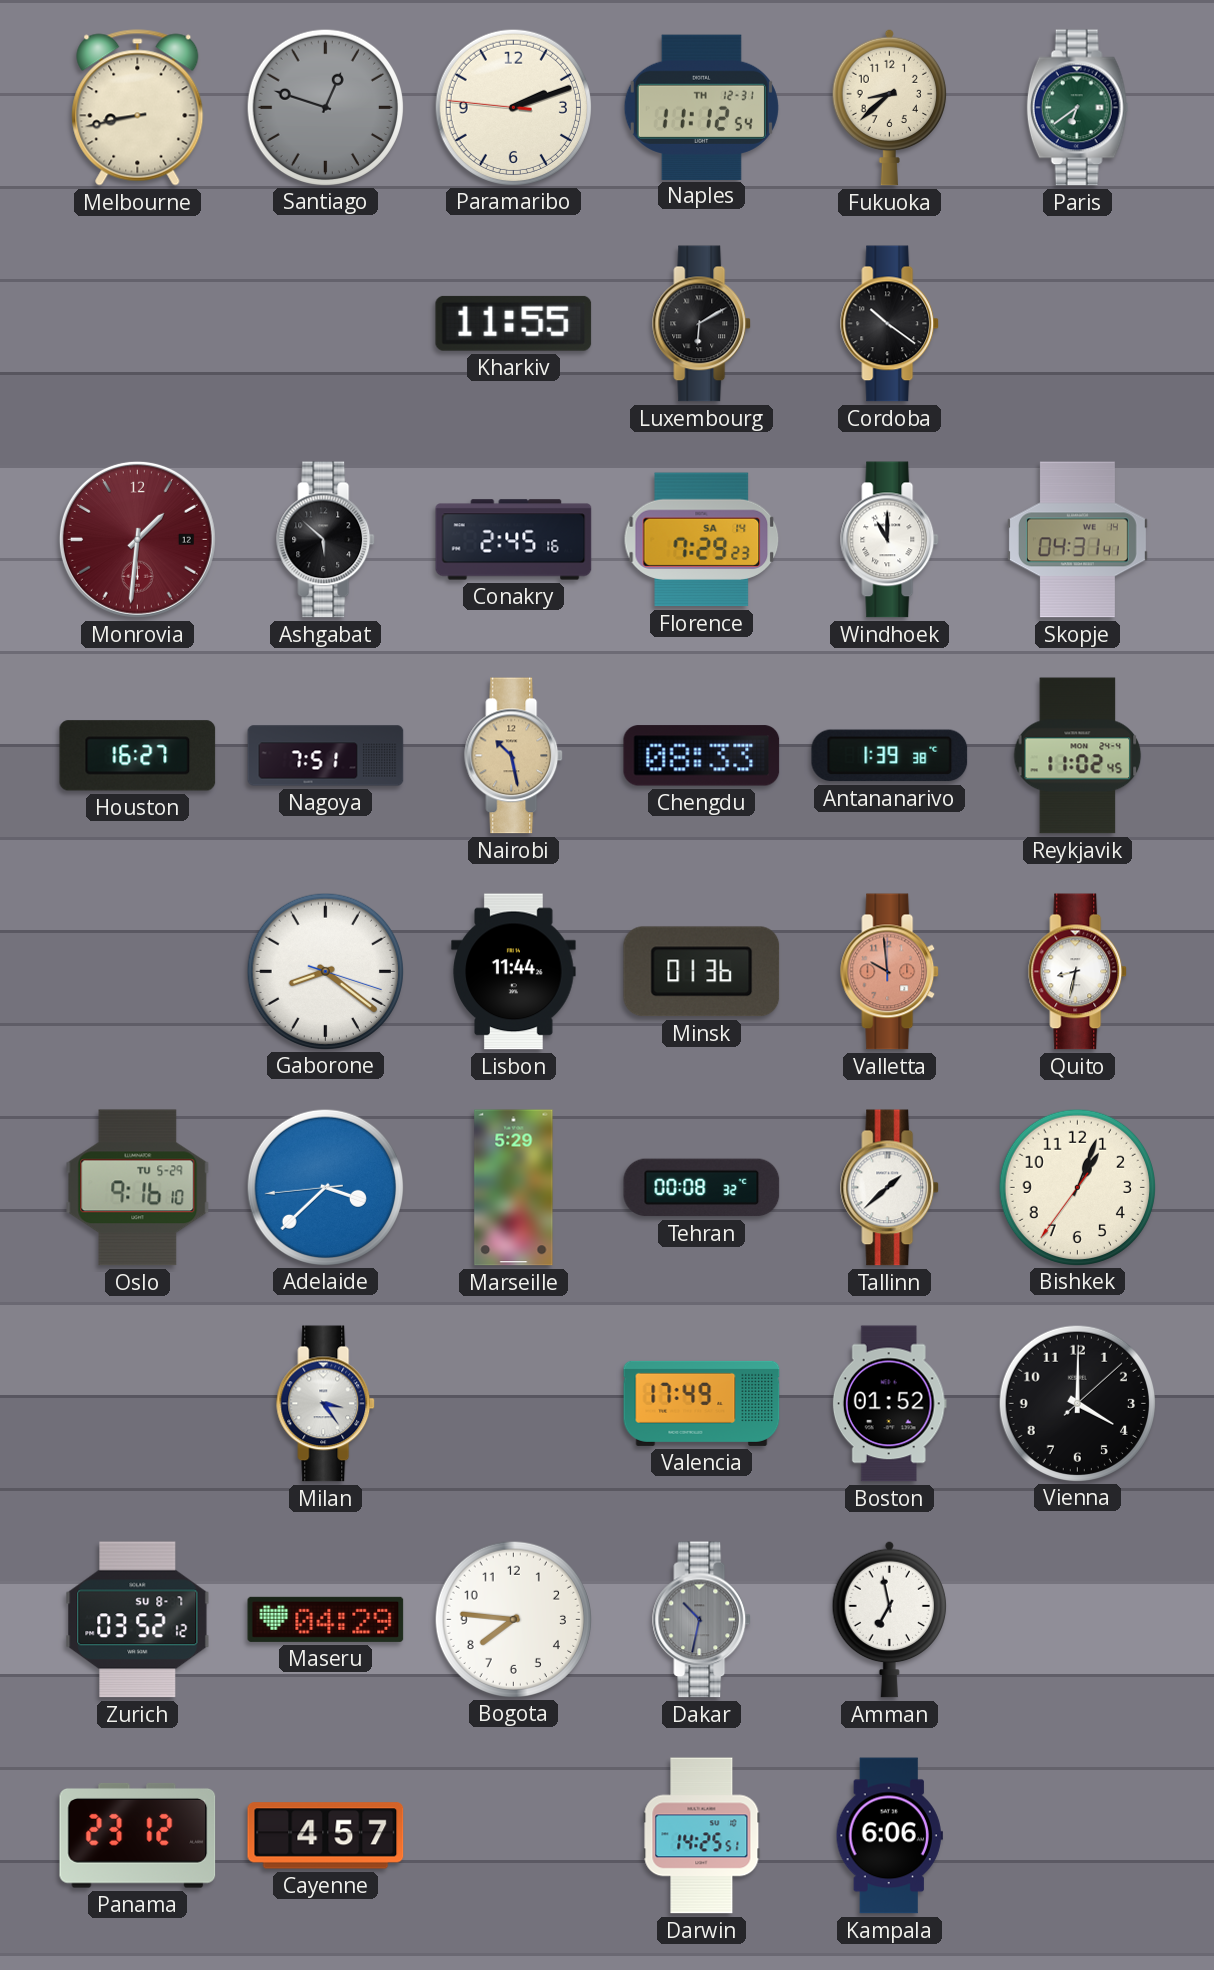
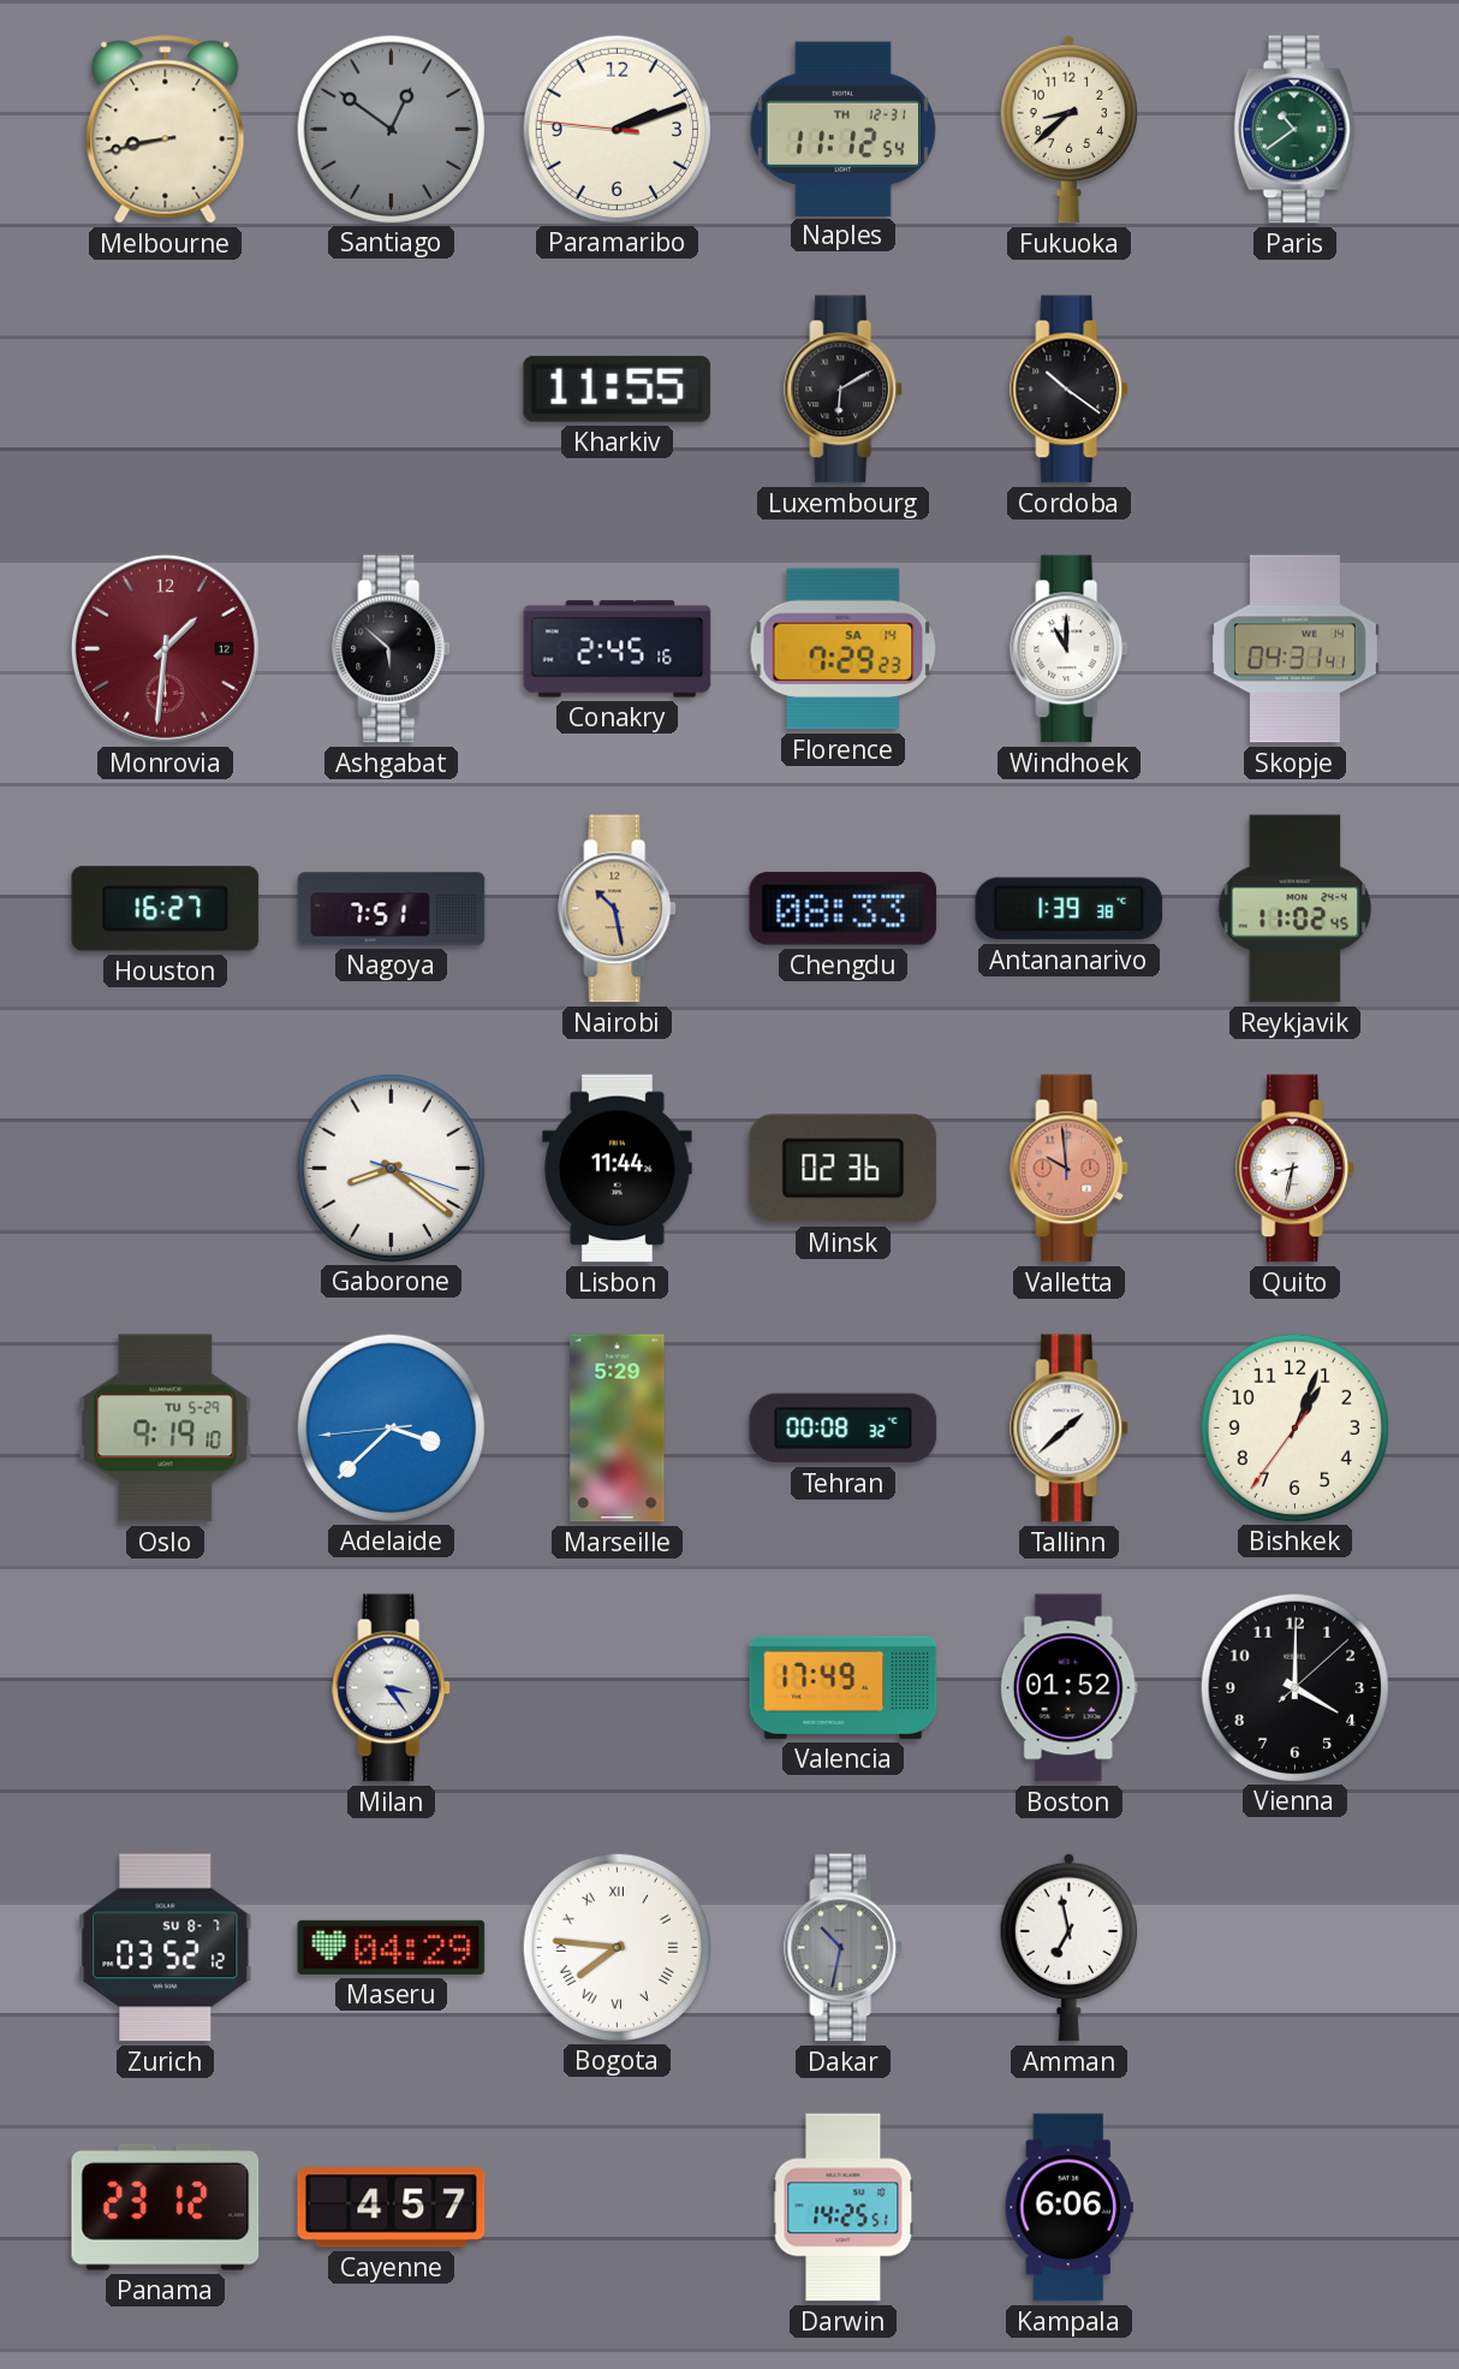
Santiago: 12:48 -> 12:51
Paris: 6:39 -> 10:39
Minsk: 01:36 -> 02:36
Oslo: 9:16 -> 9:19
Bogota numerals: Arabic -> Roman
